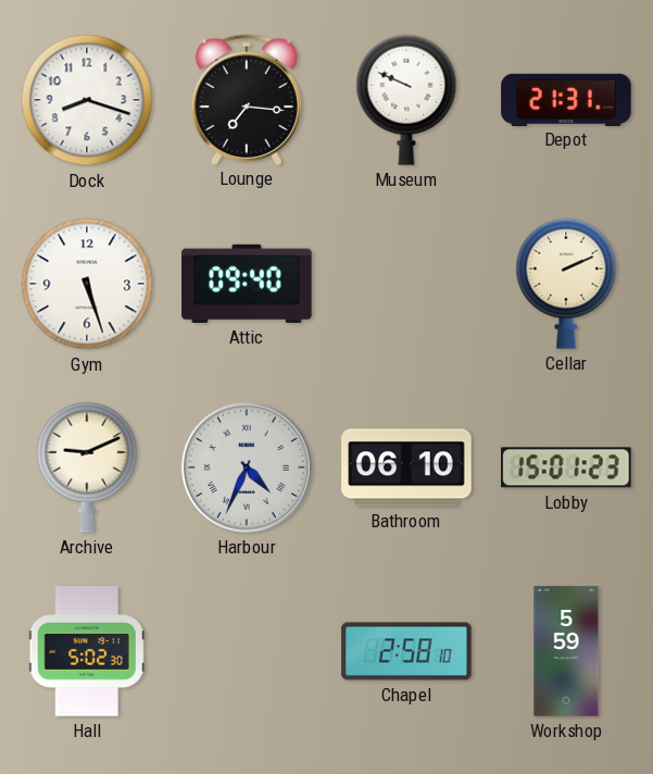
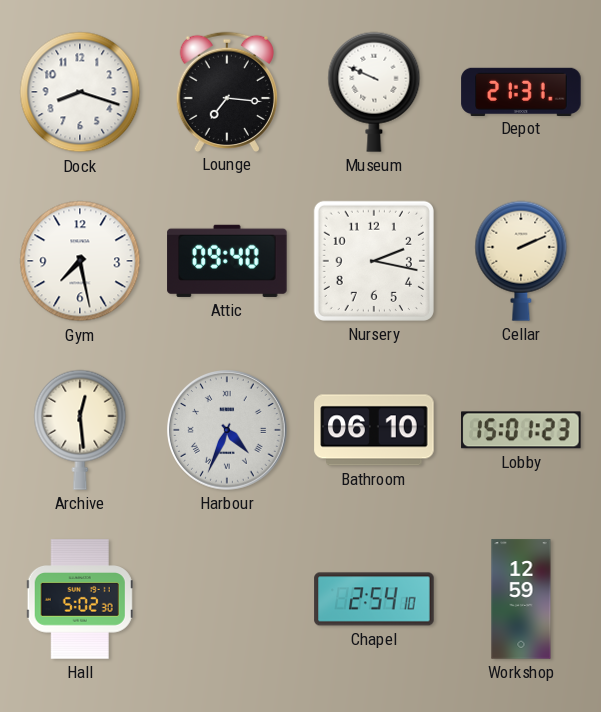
Gym: 5:27 -> 7:28
Nursery: none -> 2:17
Archive: 9:11 -> 12:29
Chapel: 2:58 -> 2:54
Workshop: 5:59 -> 12:59
